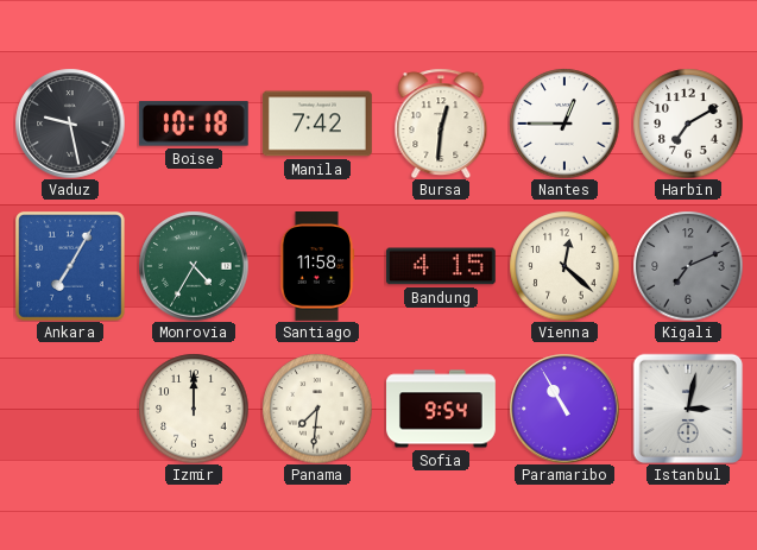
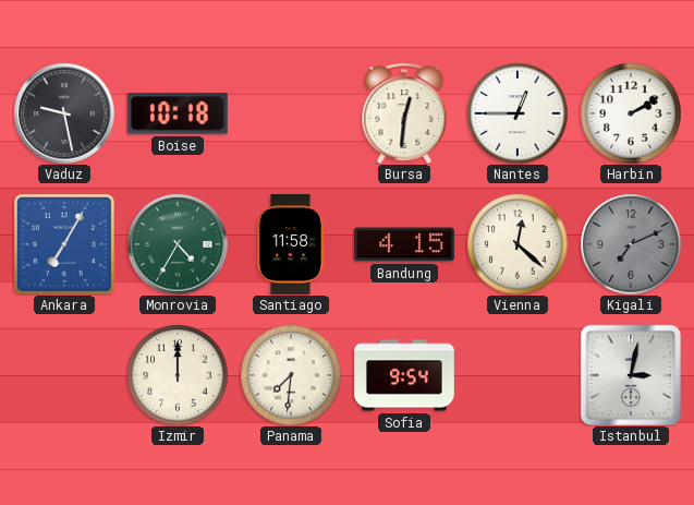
Manila: 7:42 -> none
Harbin: 7:10 -> 2:10
Paramaribo: 10:55 -> none
